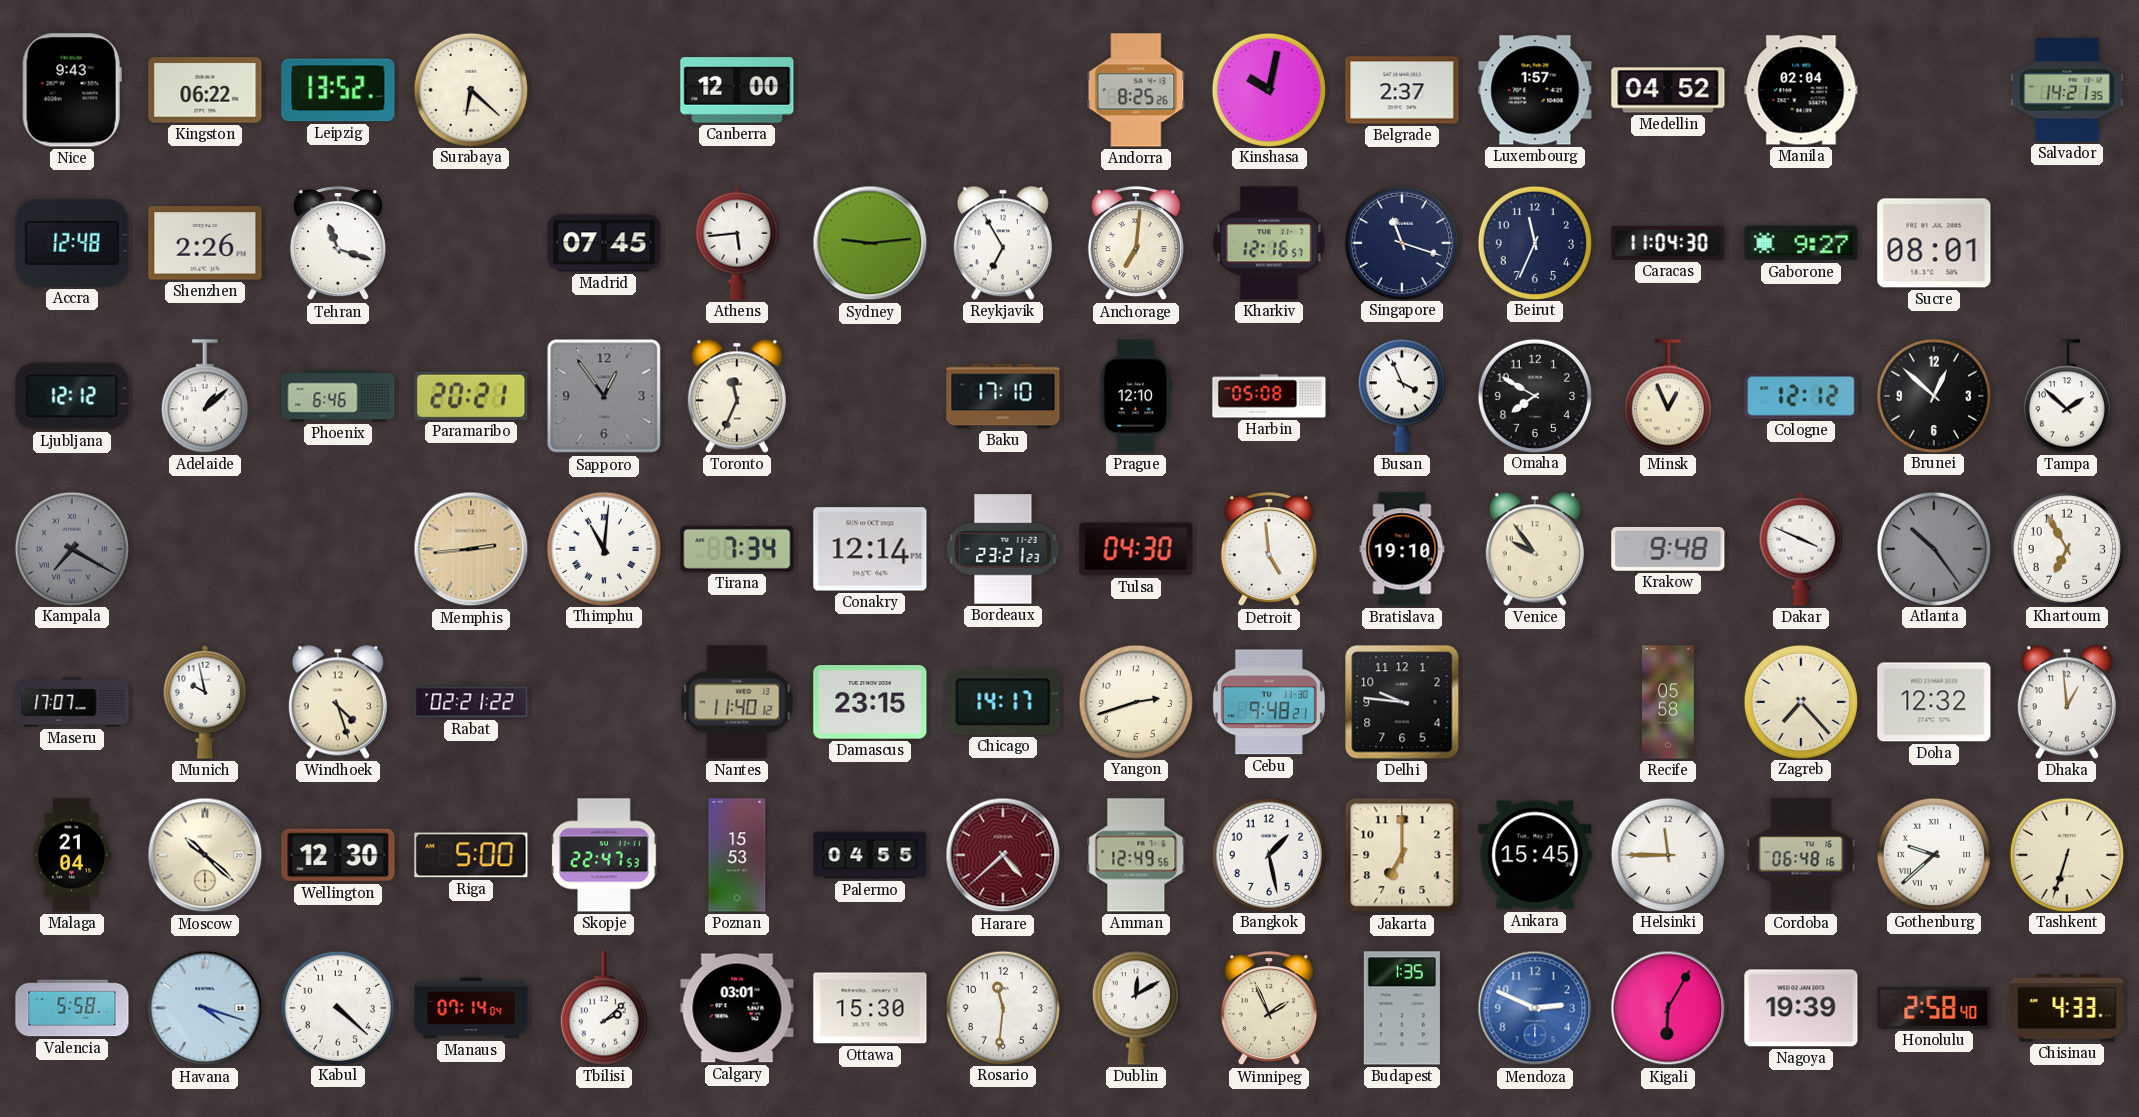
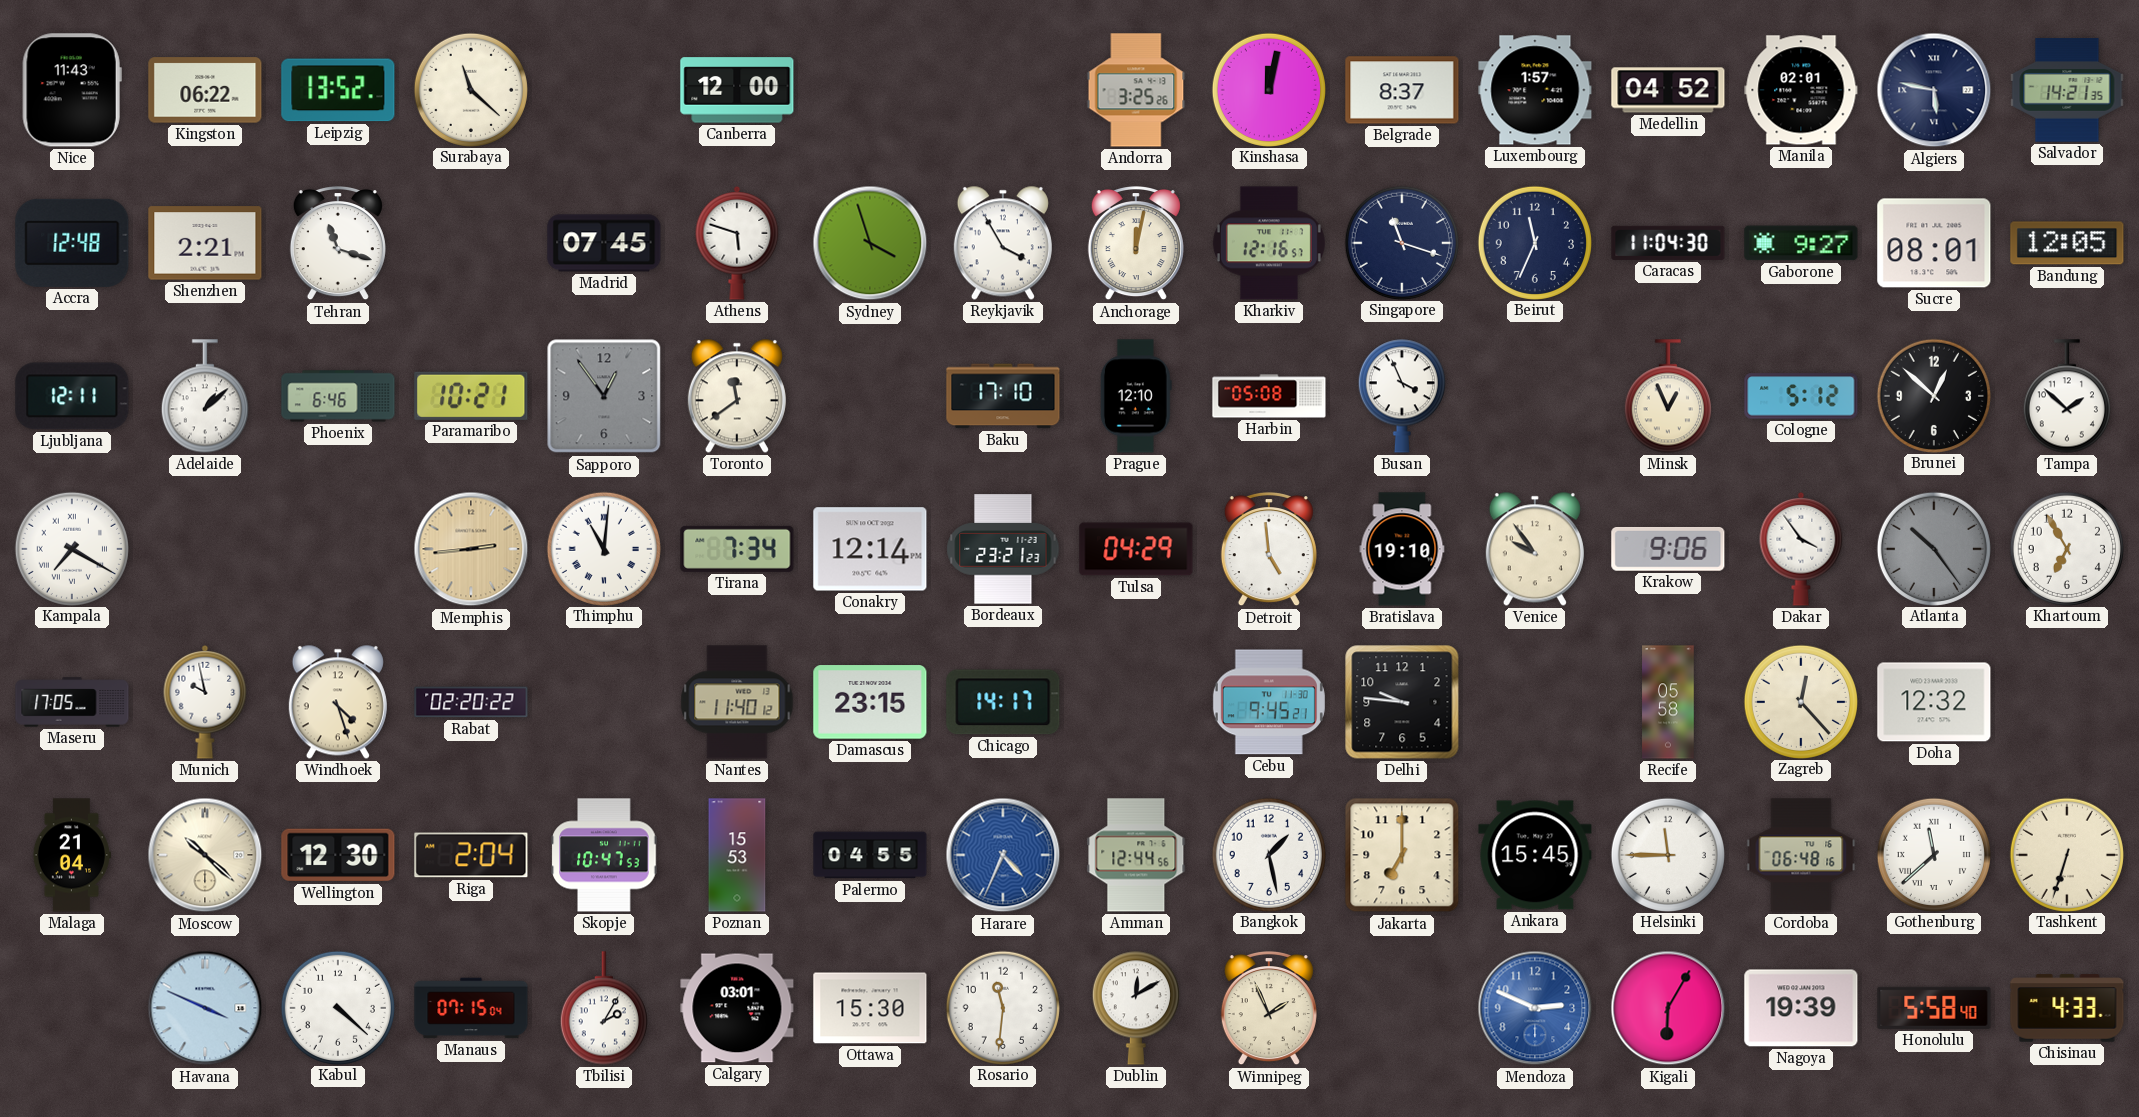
Nice: 9:43 -> 11:43
Surabaya: 6:22 -> 11:22
Andorra: 8:25 -> 3:25
Kinshasa: 10:02 -> 12:02
Belgrade: 2:37 -> 8:37
Manila: 02:04 -> 02:01
Algiers: none -> 5:47
Shenzhen: 2:26 -> 2:21
Athens: 5:44 -> 5:48
Sydney: 9:14 -> 3:57
Reykjavik: 6:55 -> 3:55
Anchorage: 7:01 -> 12:02
Bandung: none -> 12:05
Ljubljana: 12:12 -> 12:11
Paramaribo: 20:21 -> 10:21
Toronto: 11:34 -> 11:39
Omaha: 7:50 -> none
Cologne: 12:12 -> 5:12
Kampala dial: grey -> white
Tulsa: 04:30 -> 04:29
Krakow: 9:48 -> 9:06
Dakar: 3:49 -> 3:54
Maseru: 17:07 -> 17:05
Rabat: 02:21 -> 02:20
Yangon: 2:42 -> none
Cebu: 9:48 -> 9:45
Zagreb: 7:23 -> 12:23
Dhaka: 12:59 -> none
Riga: 5:00 -> 2:04
Skopje: 22:47 -> 10:47
Harare: 4:38 -> 4:34
Harare dial: burgundy -> blue
Amman: 12:49 -> 12:44
Gothenburg: 9:38 -> 11:38
Valencia: 5:58 -> none
Havana: 4:18 -> 3:49
Manaus: 07:14 -> 07:15
Tbilisi: 2:08 -> 2:05
Budapest: 1:35 -> none
Honolulu: 2:58 -> 5:58
